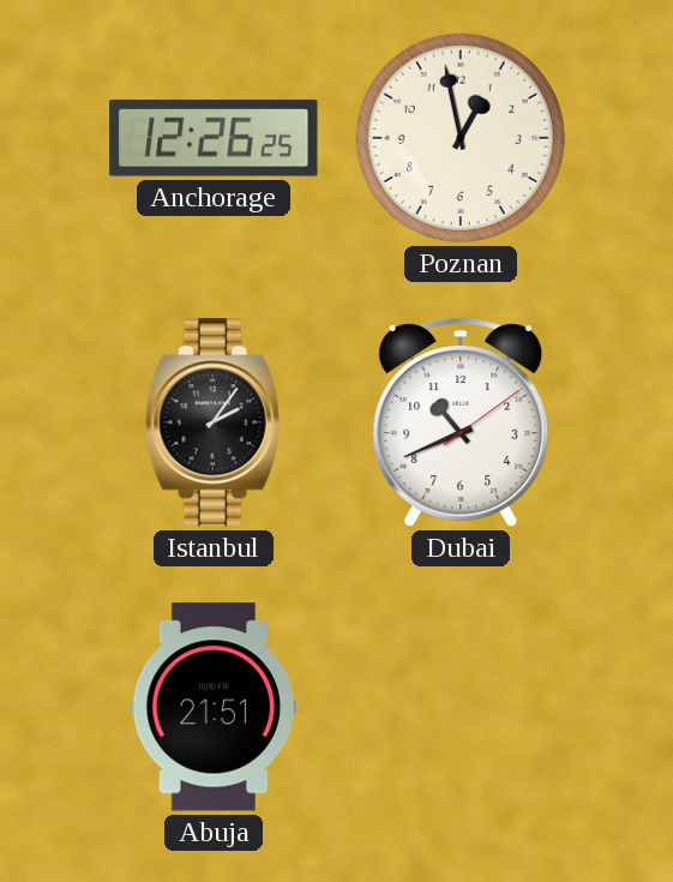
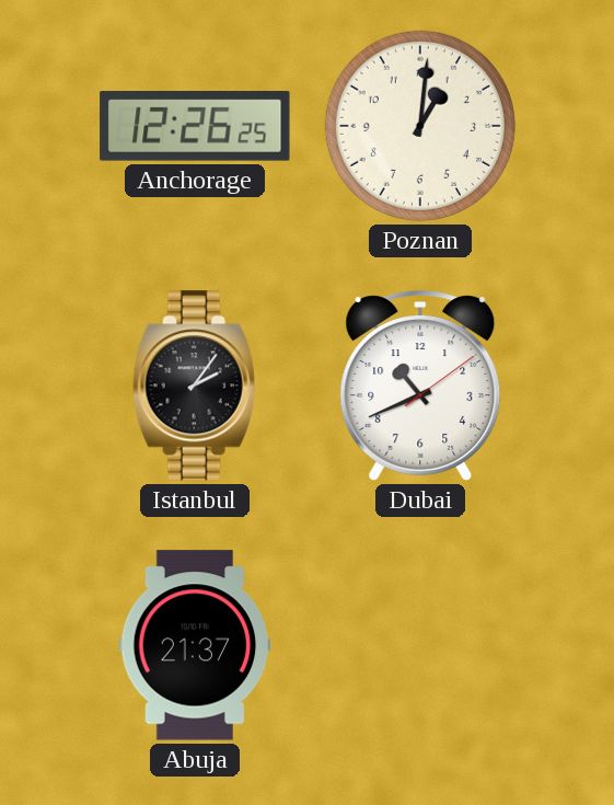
Poznan: 12:58 -> 1:01
Abuja: 21:51 -> 21:37
